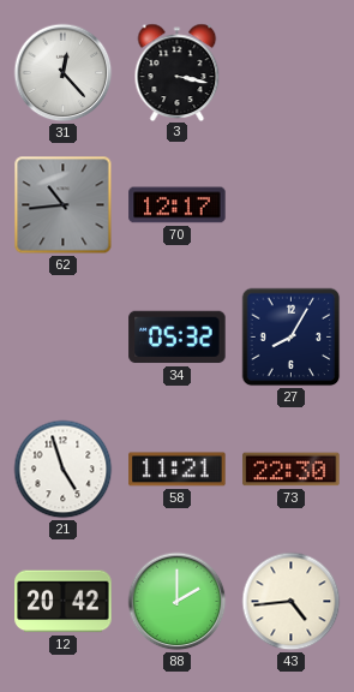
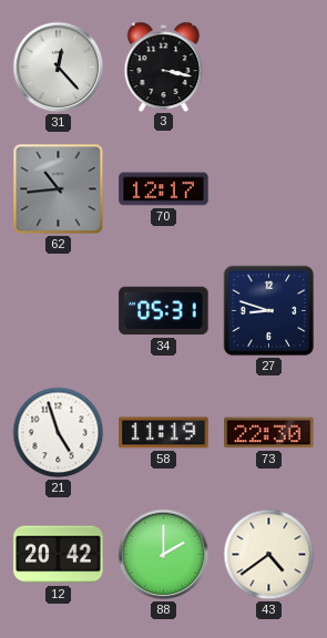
34: 05:32 -> 05:31
27: 8:05 -> 8:48
58: 11:21 -> 11:19
43: 4:44 -> 4:39
